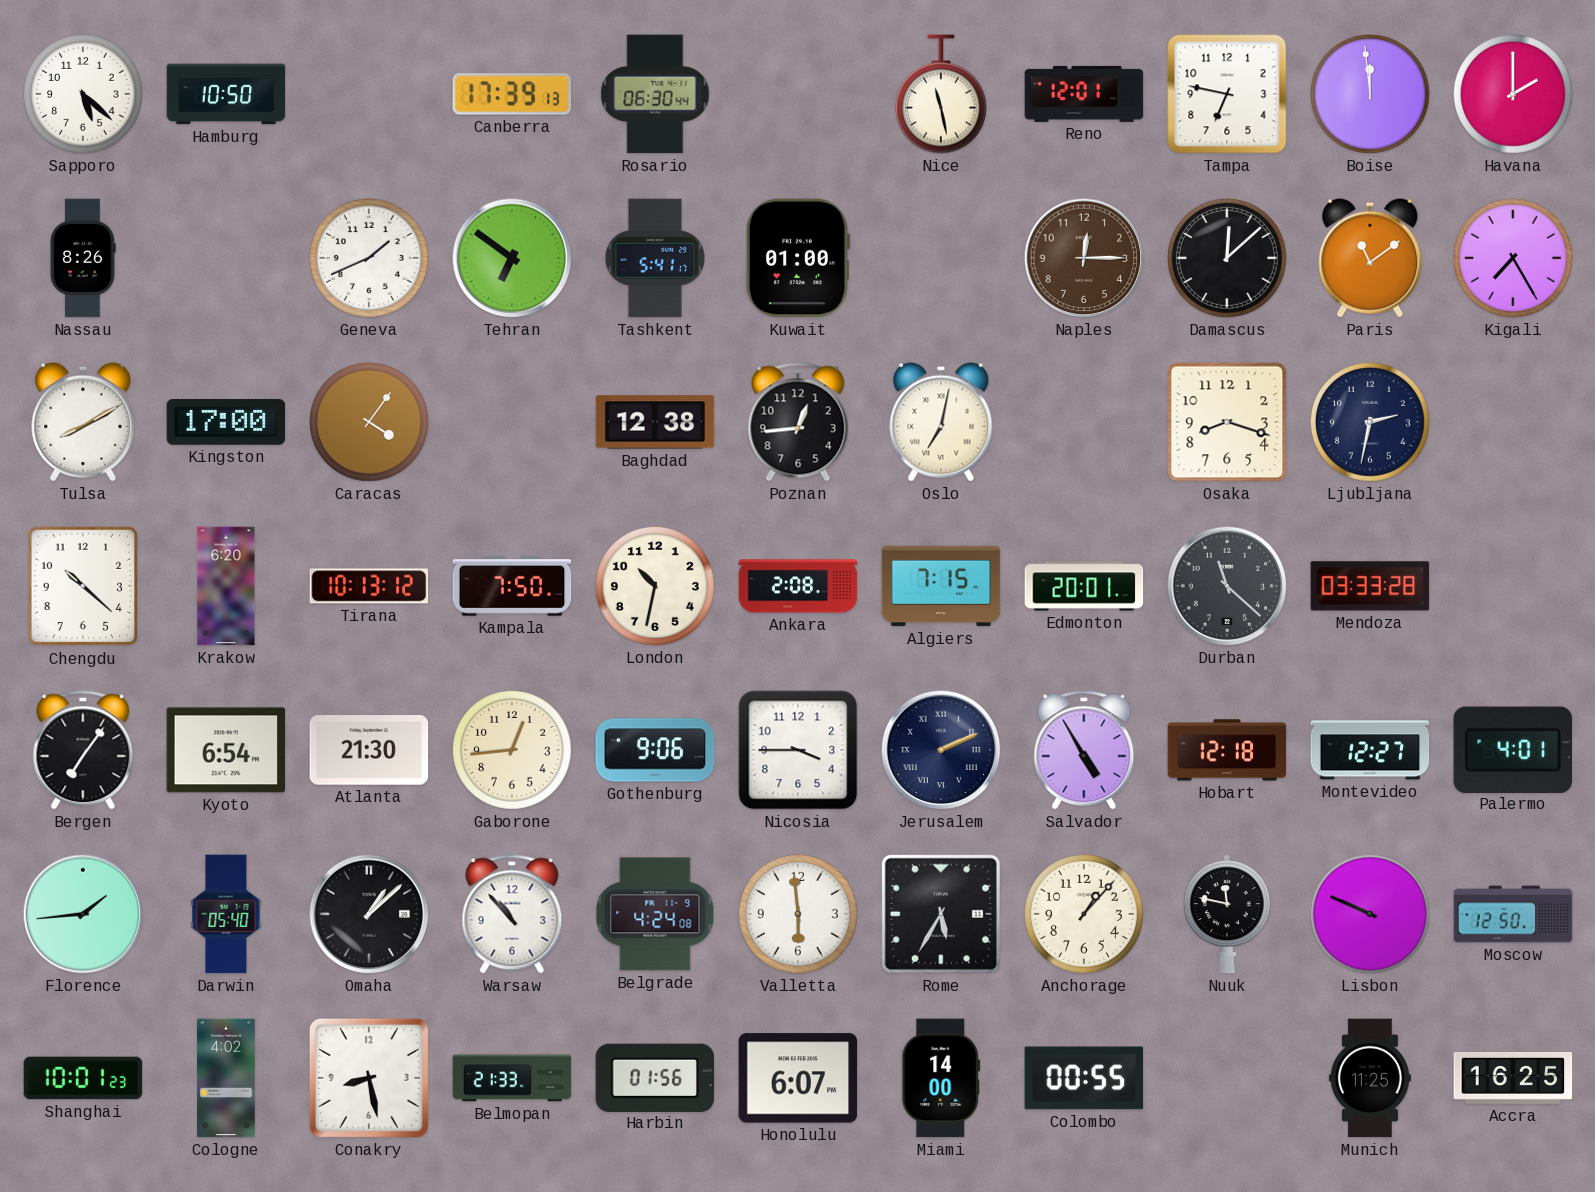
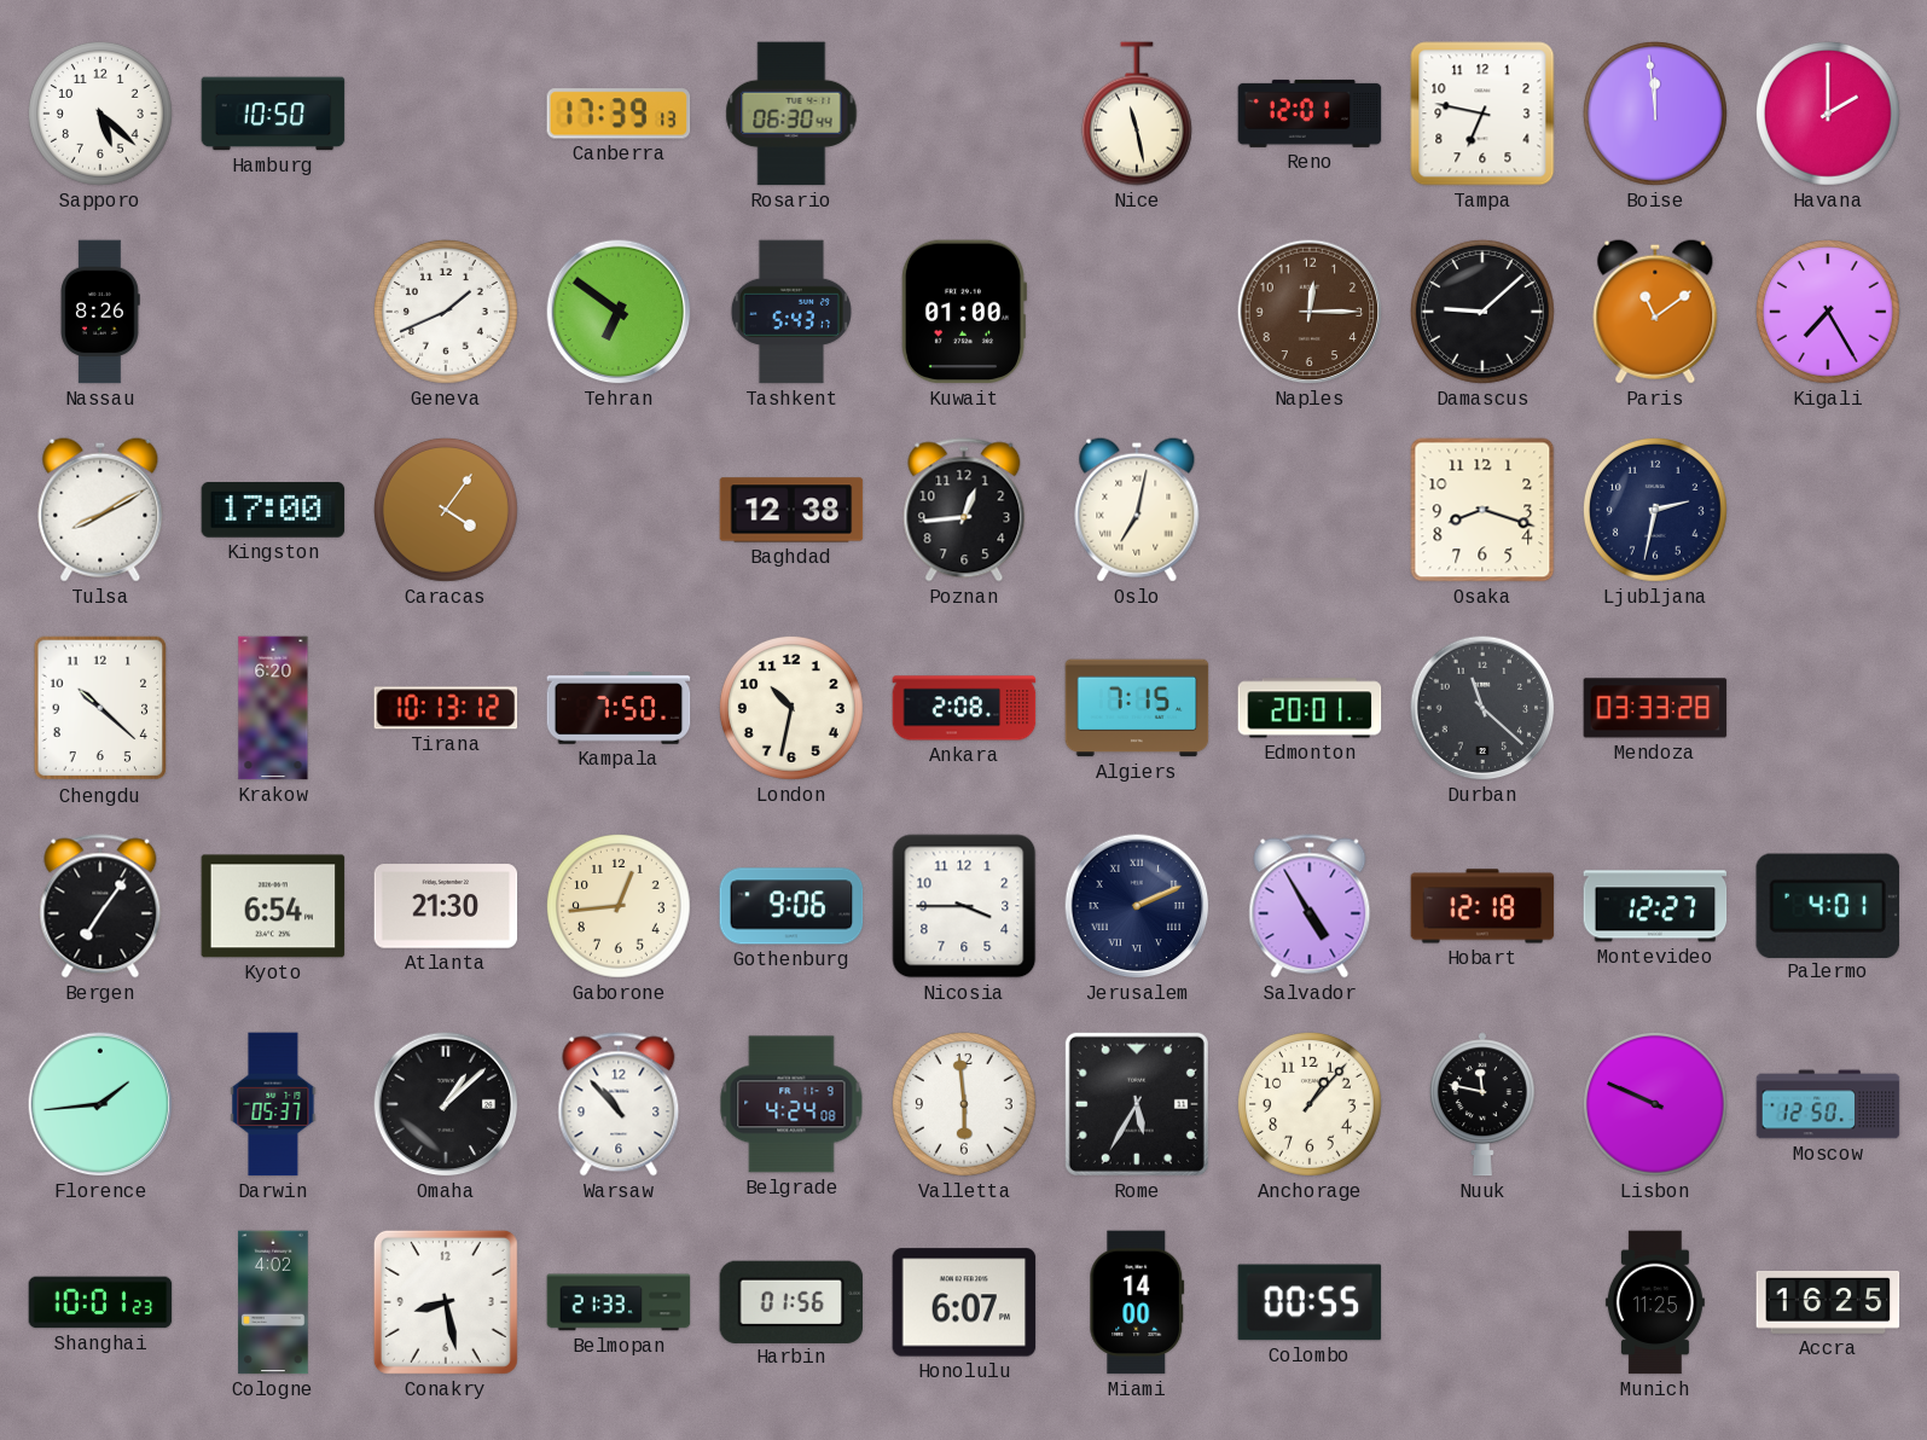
Tashkent: 5:41 -> 5:43
Damascus: 12:08 -> 9:08
Darwin: 05:40 -> 05:37
